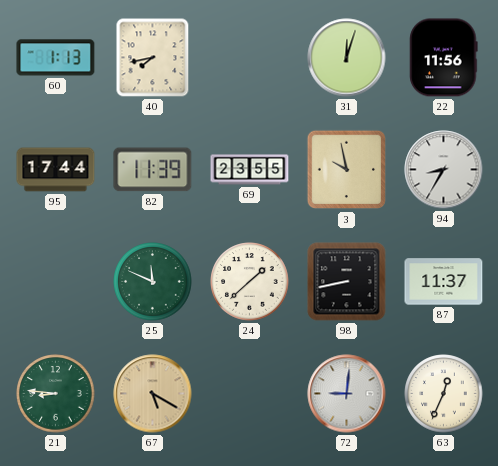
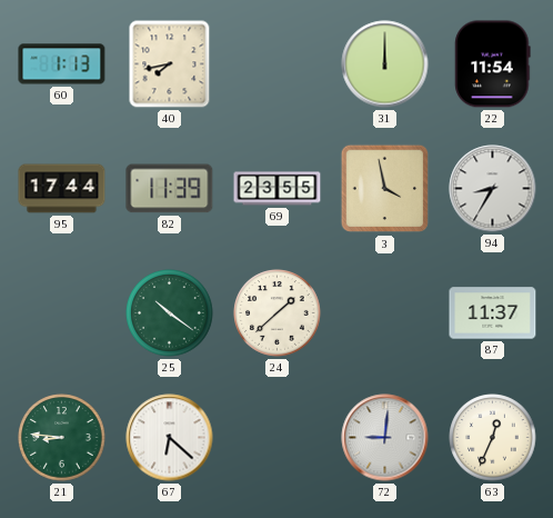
31: 12:03 -> 12:00
22: 11:56 -> 11:54
3: 9:58 -> 3:58
25: 11:49 -> 10:21
98: 8:43 -> none
67: 5:20 -> 6:22
67 dial: champagne -> white
